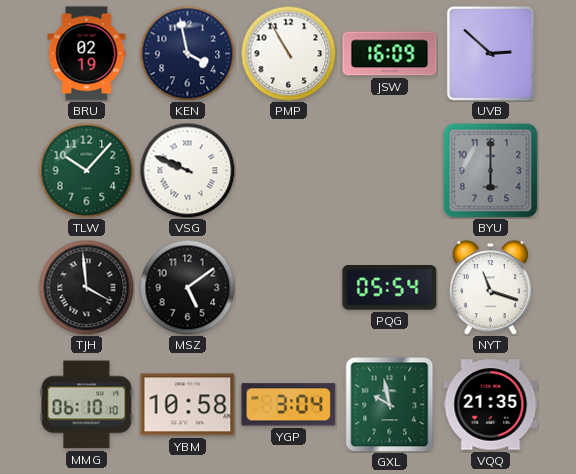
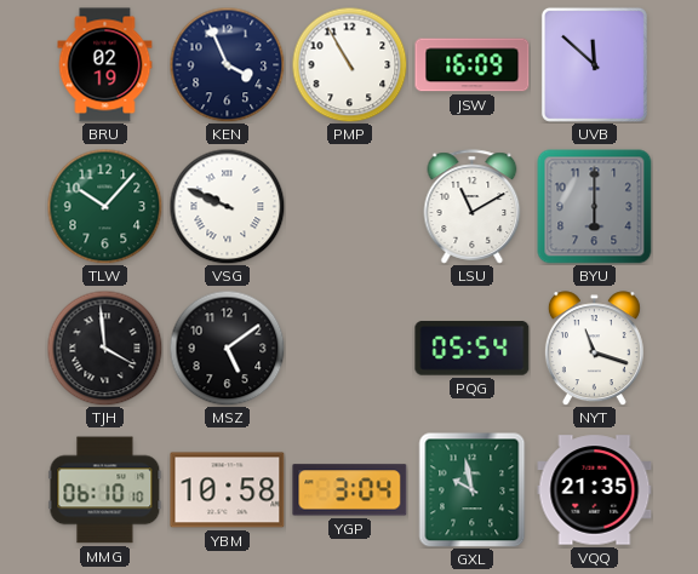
KEN: 3:58 -> 3:56
UVB: 2:52 -> 11:52
LSU: none -> 11:10
